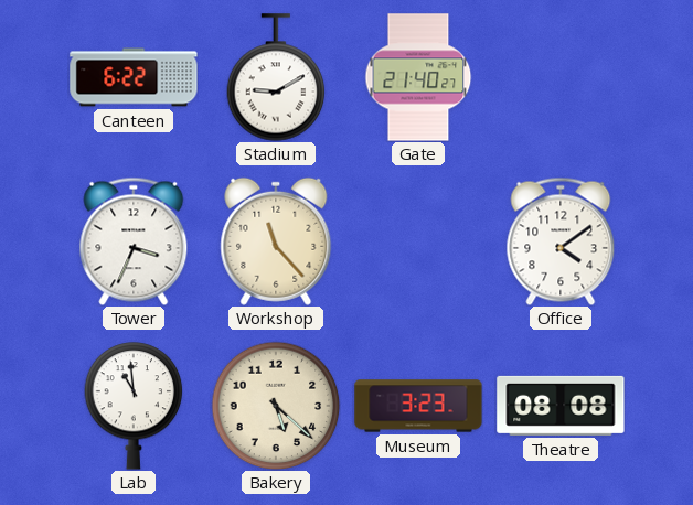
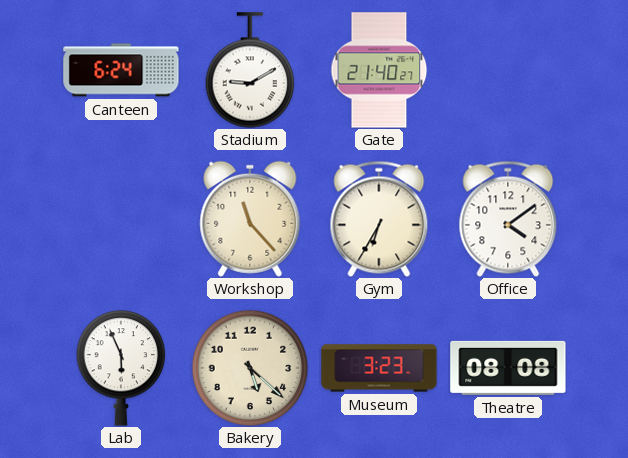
Canteen: 6:22 -> 6:24
Tower: 3:34 -> none
Gym: none -> 6:35
Lab: 10:59 -> 5:56
